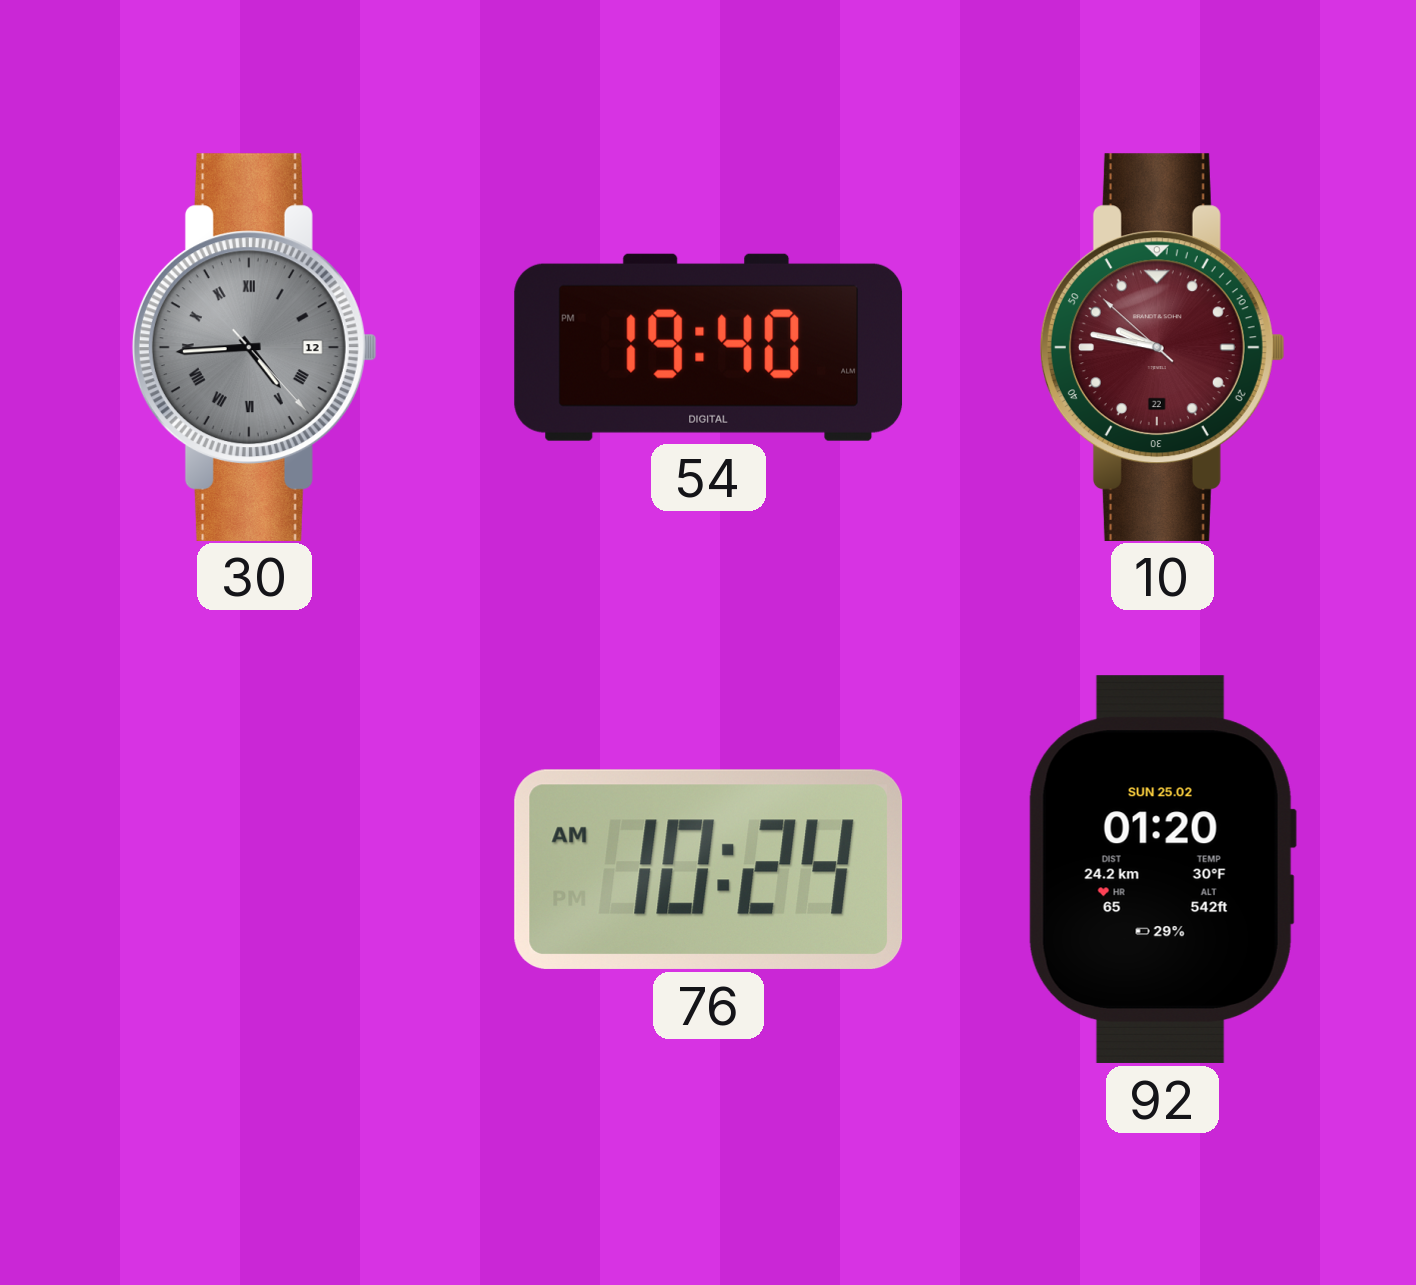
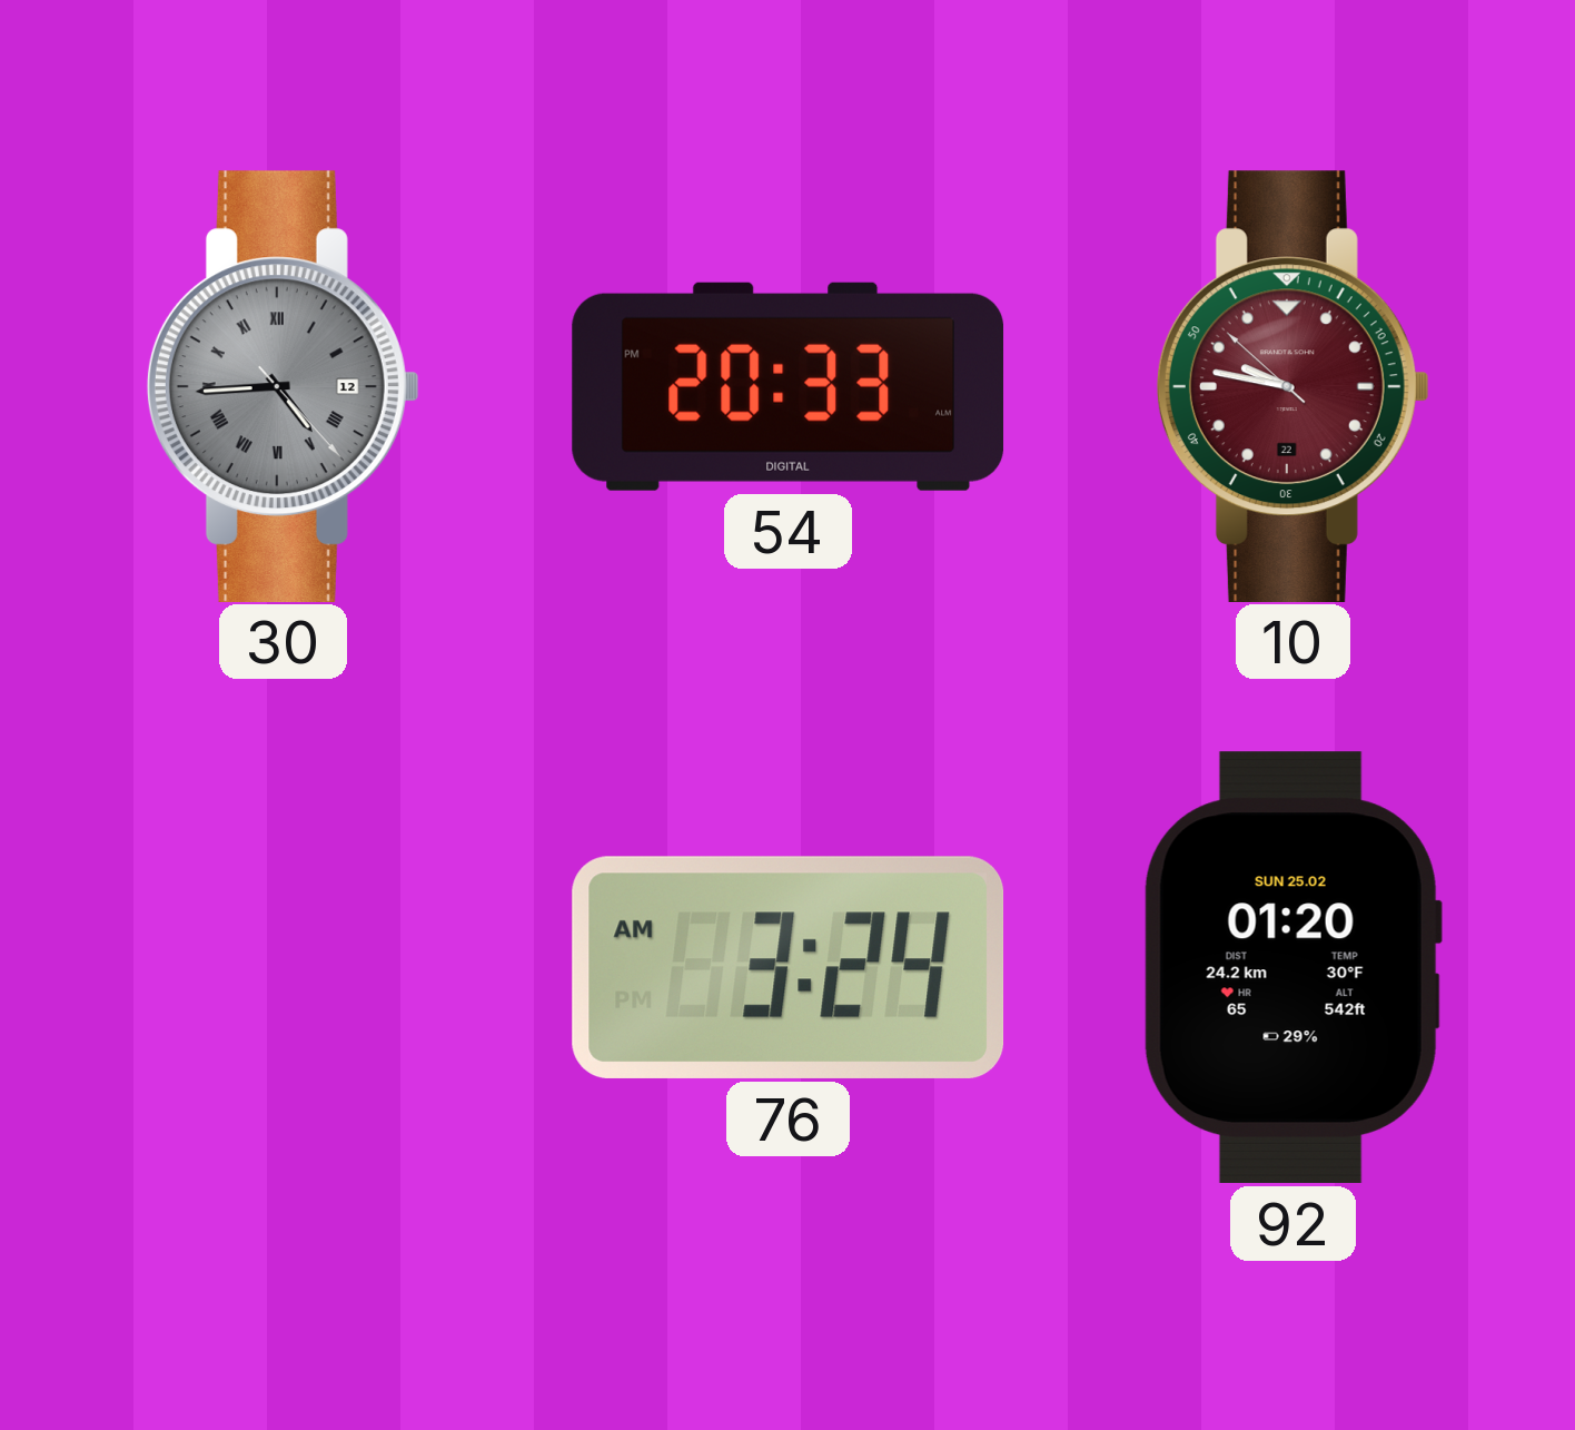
54: 19:40 -> 20:33
76: 10:24 -> 3:24
